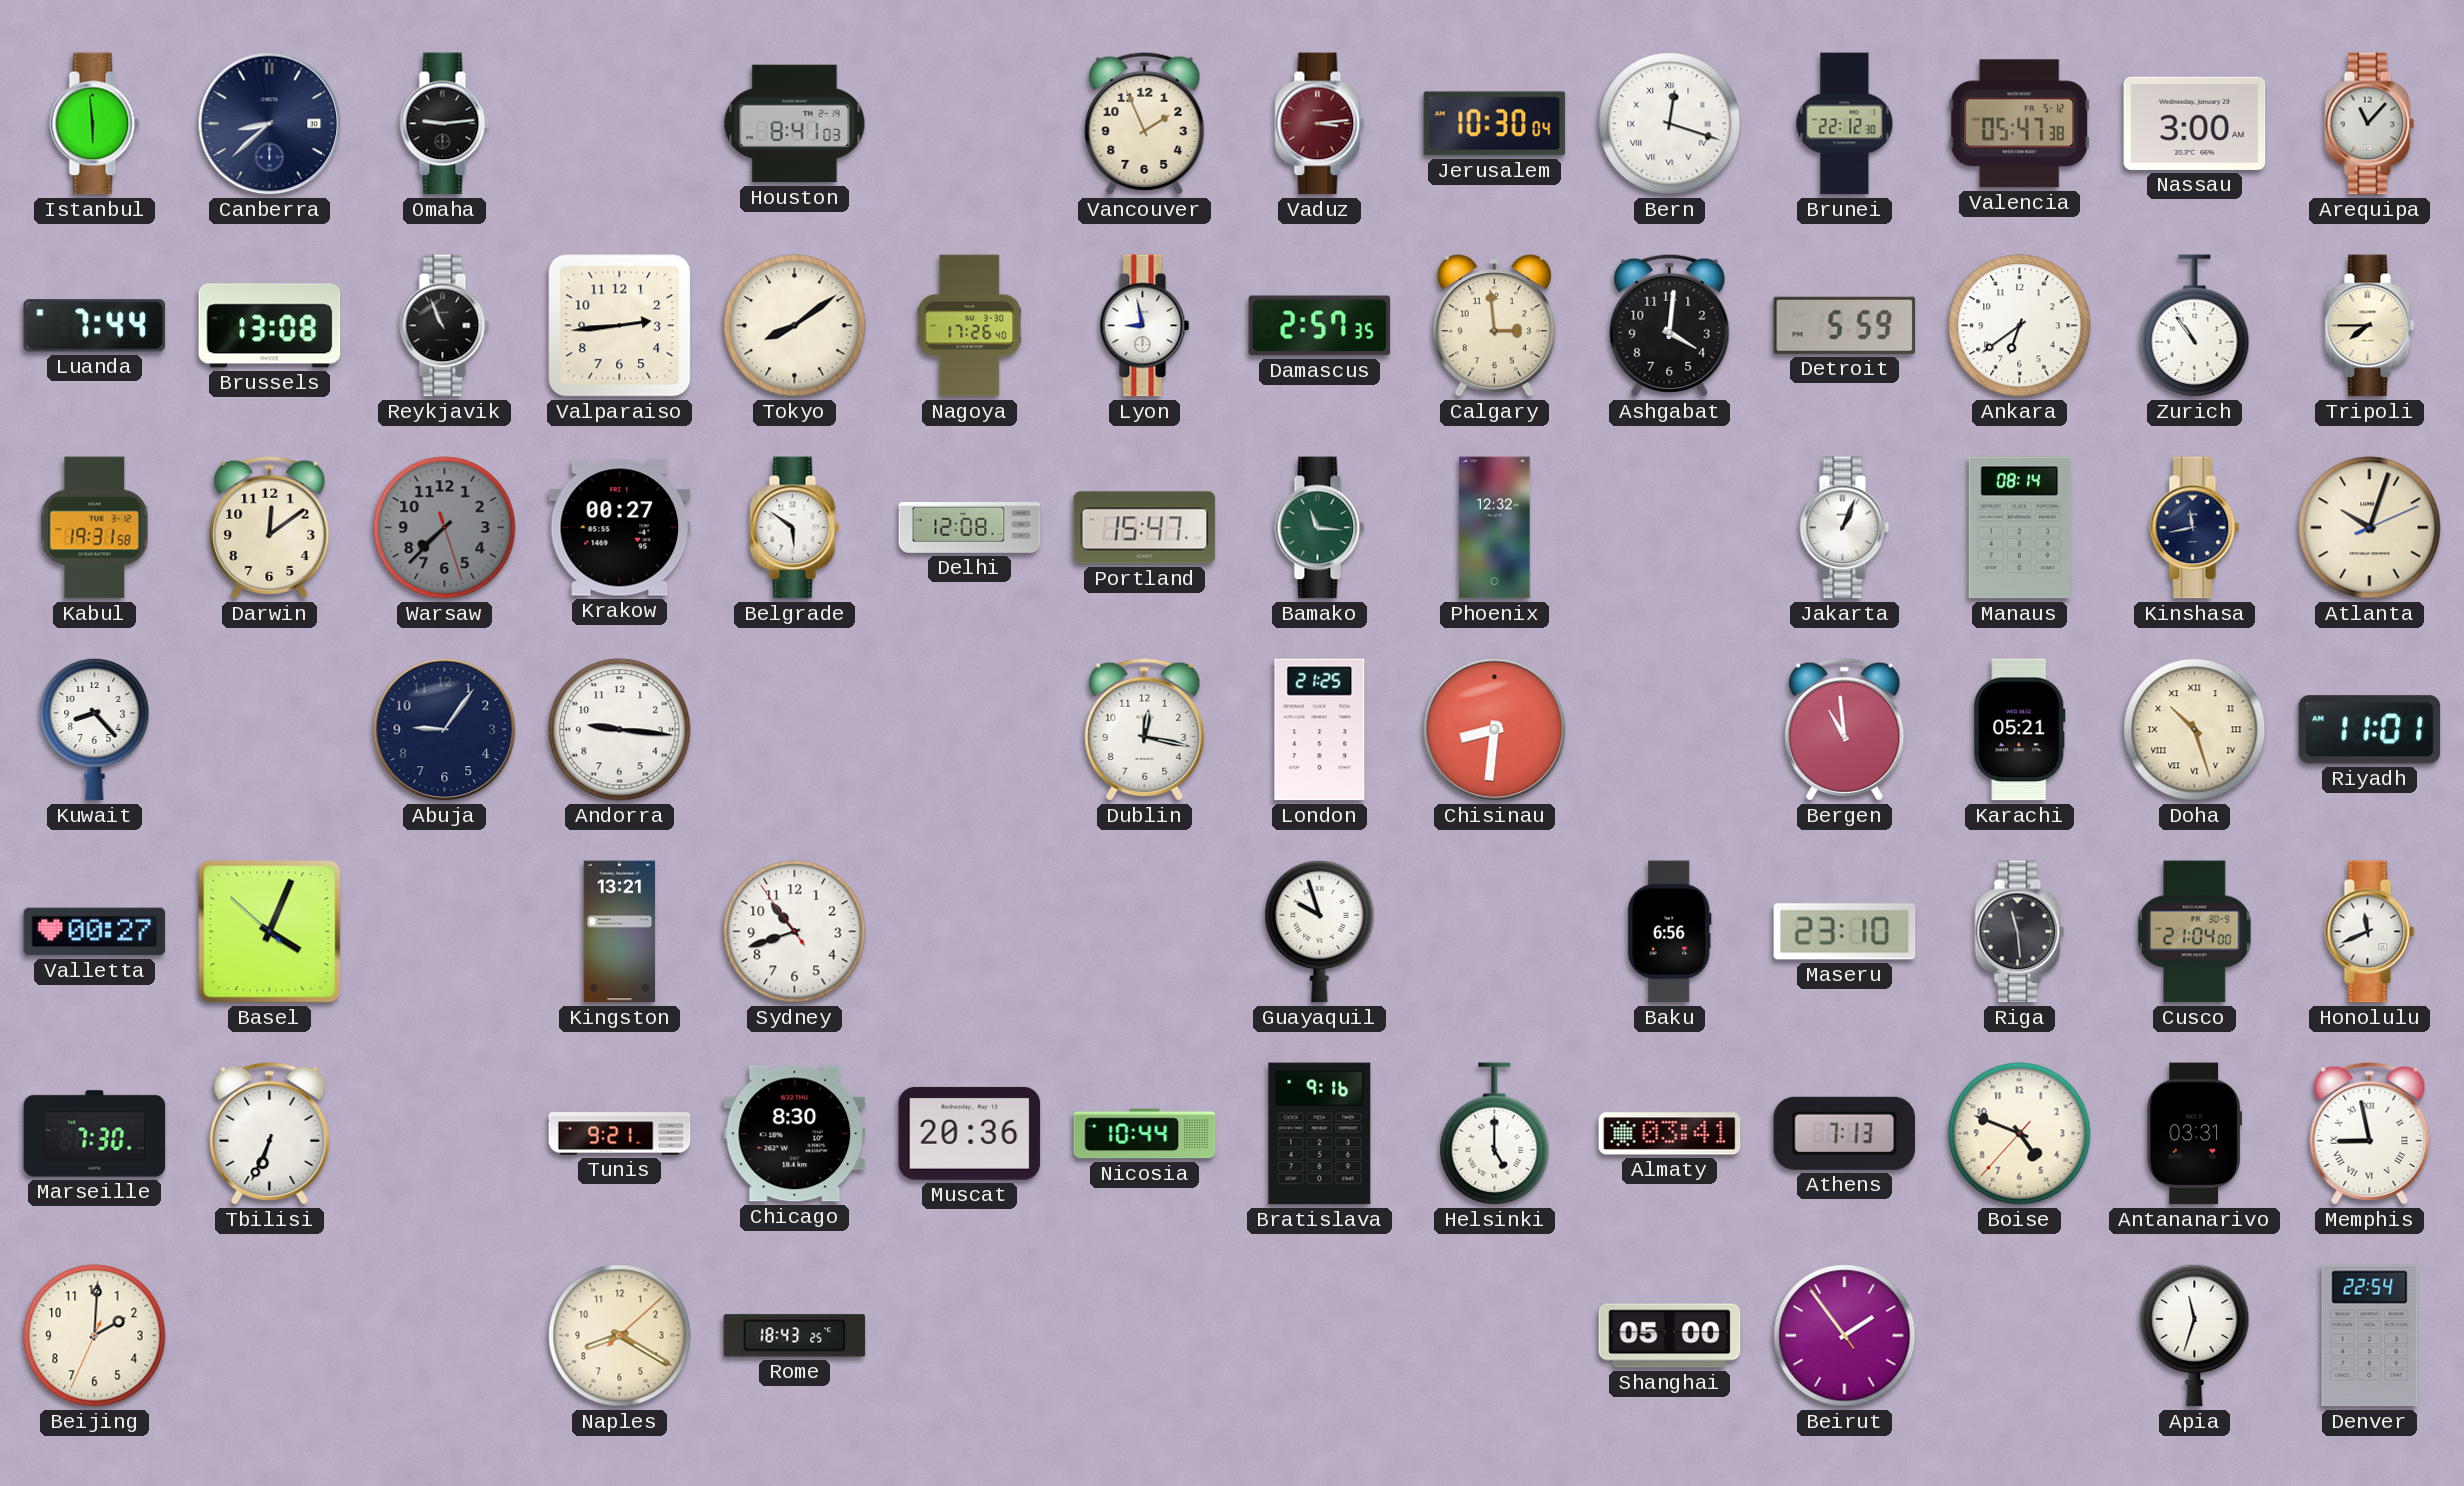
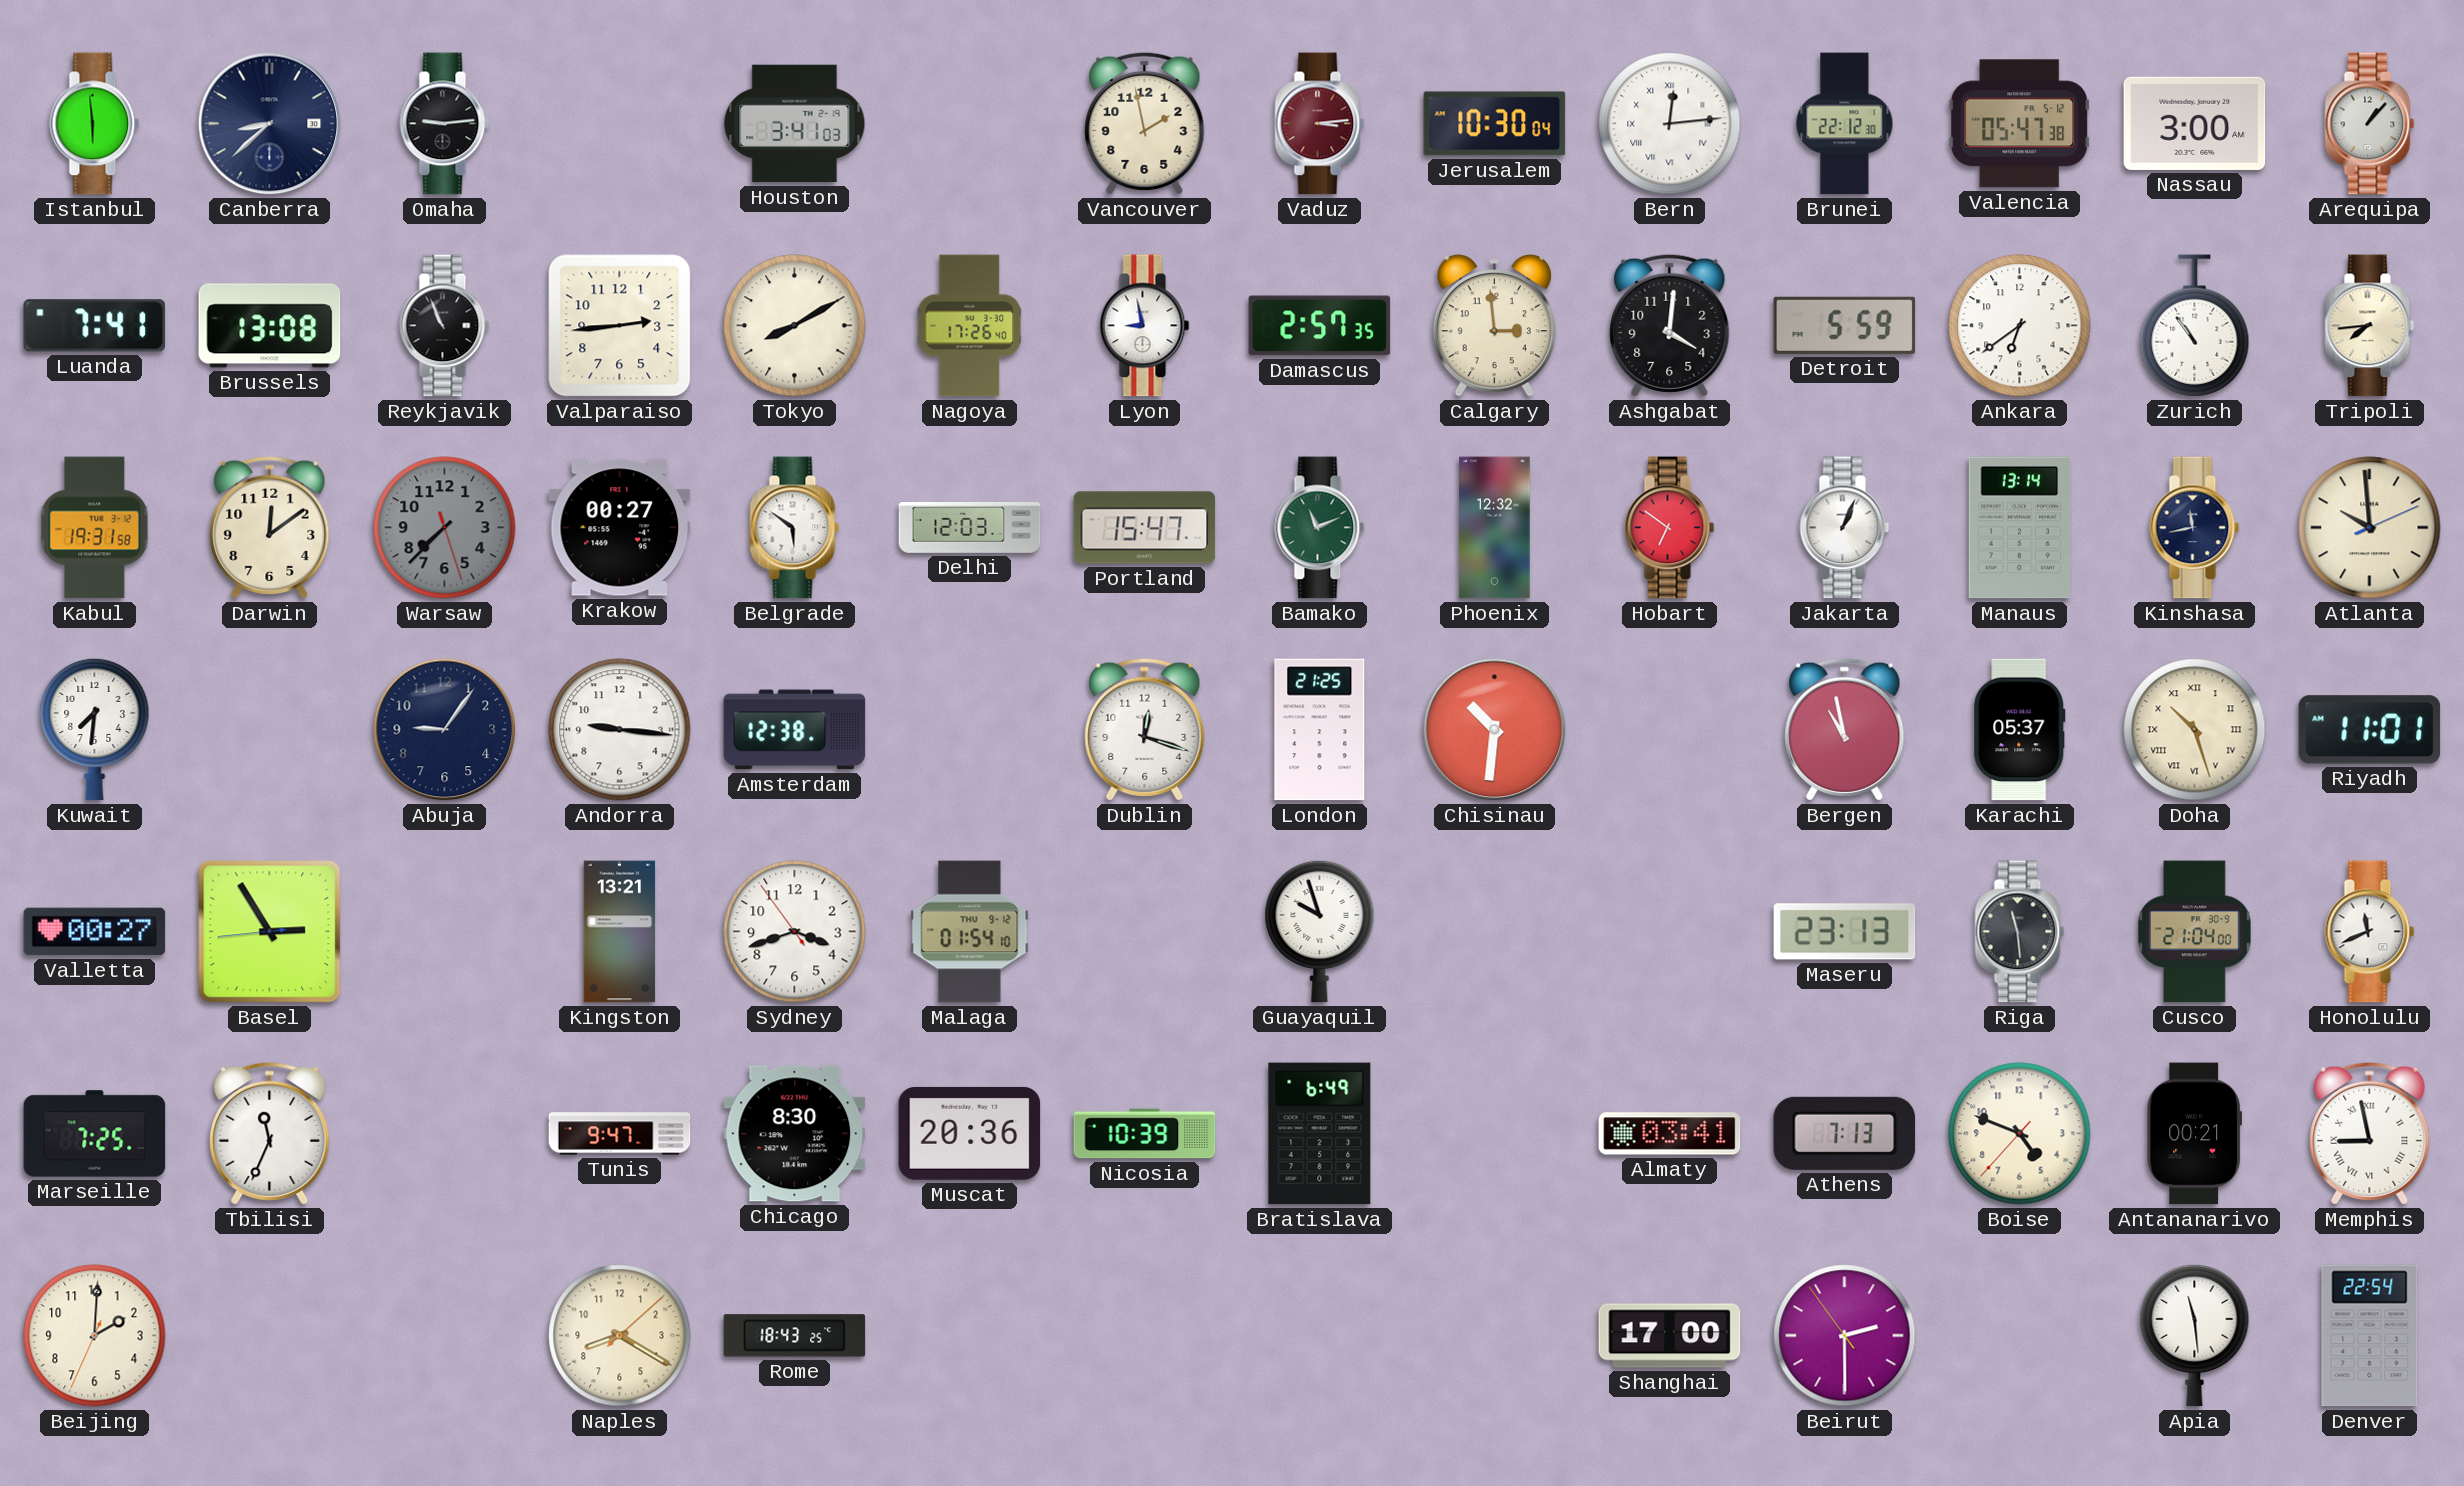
Houston: 8:41 -> 3:41
Vancouver: 1:56 -> 1:58
Bern: 12:18 -> 12:14
Arequipa: 11:07 -> 1:07
Luanda: 7:44 -> 7:41
Tokyo: 8:09 -> 8:10
Tripoli: 7:45 -> 7:44
Delhi: 12:08 -> 12:03
Bamako: 11:16 -> 11:11
Hobart: none -> 6:51
Manaus: 08:14 -> 13:14
Atlanta: 10:03 -> 9:59
Kuwait: 8:23 -> 7:31
Amsterdam: none -> 12:38
Dublin: 12:17 -> 12:18
Chisinau: 8:31 -> 10:31
Bergen: 10:59 -> 10:58
Karachi: 05:21 -> 05:37
Basel: 4:03 -> 2:54
Sydney: 10:41 -> 3:41
Malaga: none -> 01:54
Baku: 6:56 -> none
Maseru: 23:10 -> 23:13
Marseille: 7:30 -> 7:25
Tbilisi: 6:34 -> 11:34
Tunis: 9:21 -> 9:47
Nicosia: 10:44 -> 10:39
Bratislava: 9:16 -> 6:49
Helsinki: 5:00 -> none
Antananarivo: 03:31 -> 00:21
Shanghai: 05:00 -> 17:00
Beirut: 1:53 -> 2:29
Apia: 11:33 -> 11:29
